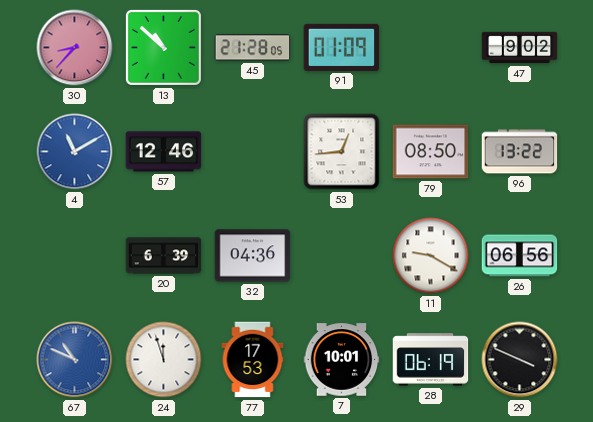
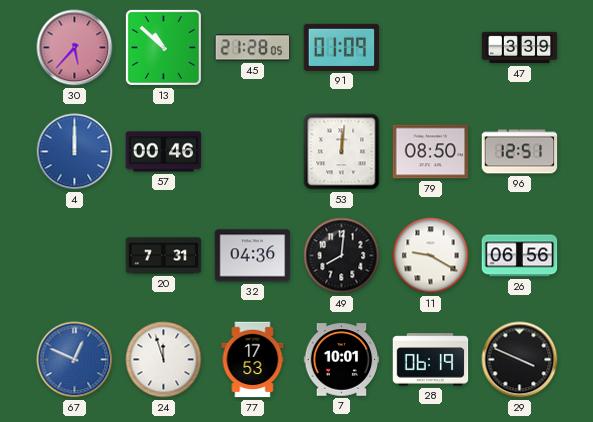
30: 8:37 -> 5:37
47: 9:02 -> 3:39
4: 11:10 -> 12:00
57: 12:46 -> 00:46
53: 12:44 -> 12:01
96: 13:22 -> 12:51
20: 6:39 -> 7:31
49: none -> 8:01
67: 10:49 -> 12:49
